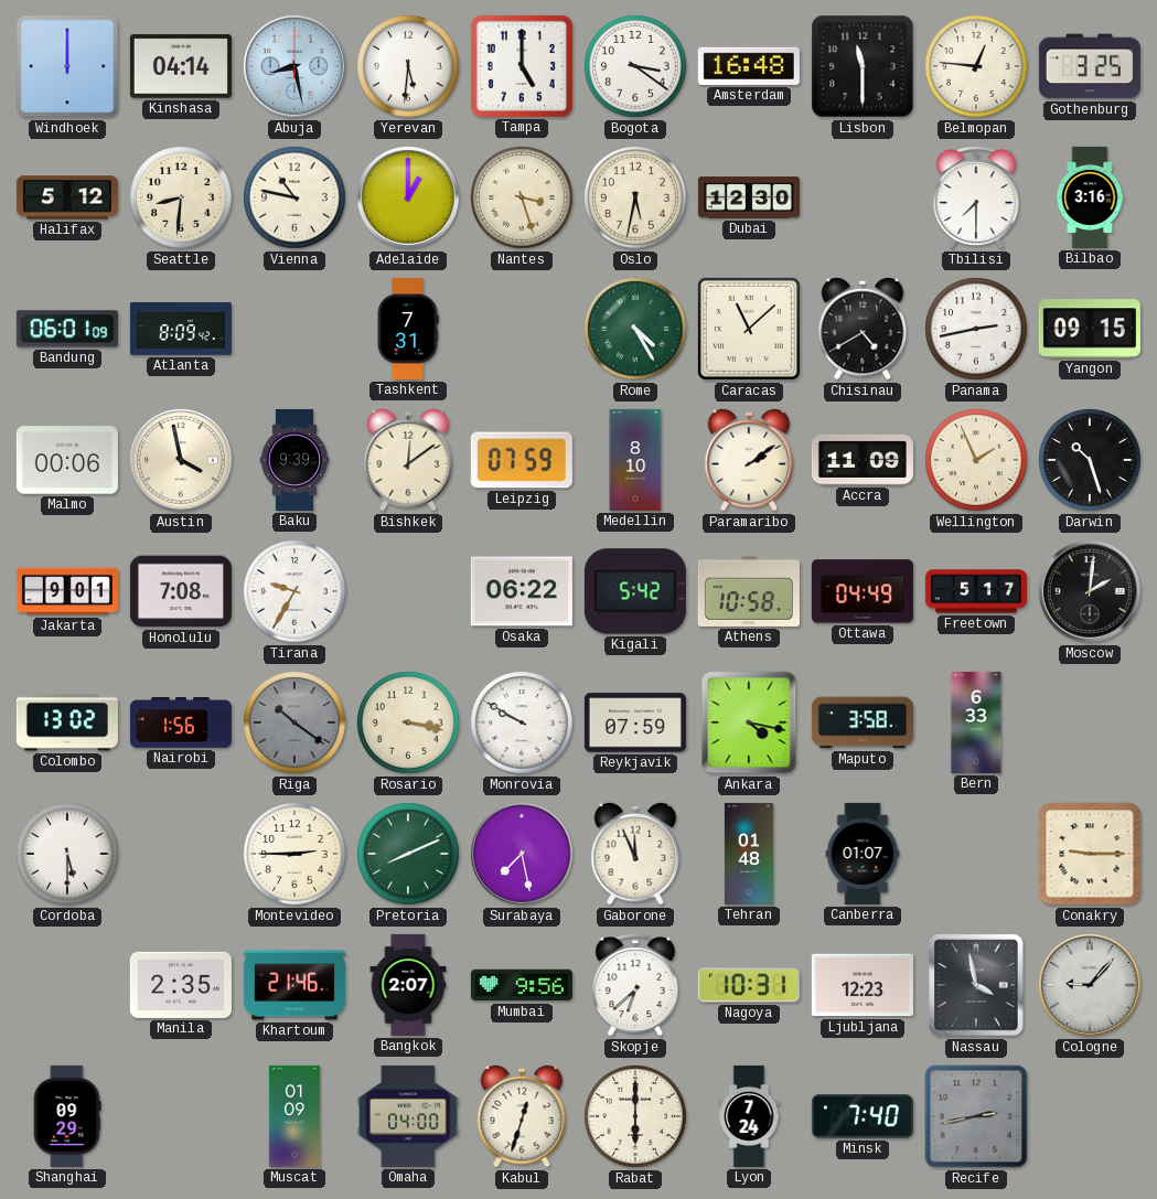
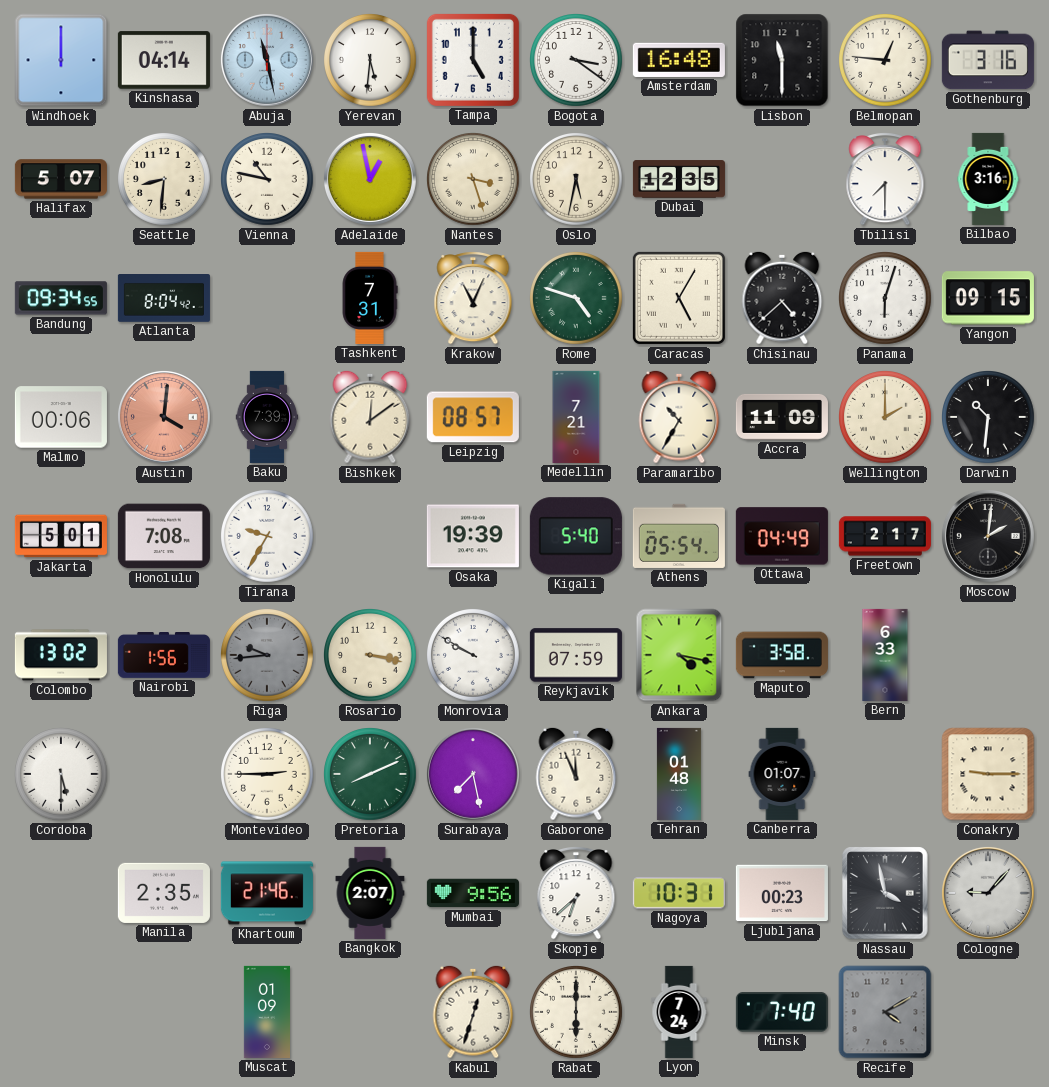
Abuja: 8:28 -> 11:28
Gothenburg: 3:25 -> 3:16
Halifax: 5:12 -> 5:07
Adelaide: 1:00 -> 12:58
Dubai: 12:30 -> 12:35
Bandung: 06:01 -> 09:34
Atlanta: 8:09 -> 8:04
Krakow: none -> 11:04
Rome: 4:25 -> 4:48
Caracas: 11:08 -> 5:05
Chisinau: 4:40 -> 4:38
Panama: 2:43 -> 6:03
Austin: 3:58 -> 4:01
Austin dial: cream -> salmon
Baku: 9:39 -> 7:39
Leipzig: 07:59 -> 08:57
Medellin: 8:10 -> 7:21
Paramaribo: 2:09 -> 10:35
Wellington: 1:56 -> 2:00
Darwin: 10:27 -> 10:31
Jakarta: 9:01 -> 5:01
Osaka: 06:22 -> 19:39
Kigali: 5:42 -> 5:40
Athens: 10:58 -> 05:54
Freetown: 5:17 -> 2:17
Riga: 10:21 -> 9:44
Ljubljana: 12:23 -> 00:23
Shanghai: 09:29 -> none
Omaha: 04:00 -> none
Recife: 2:43 -> 4:10
